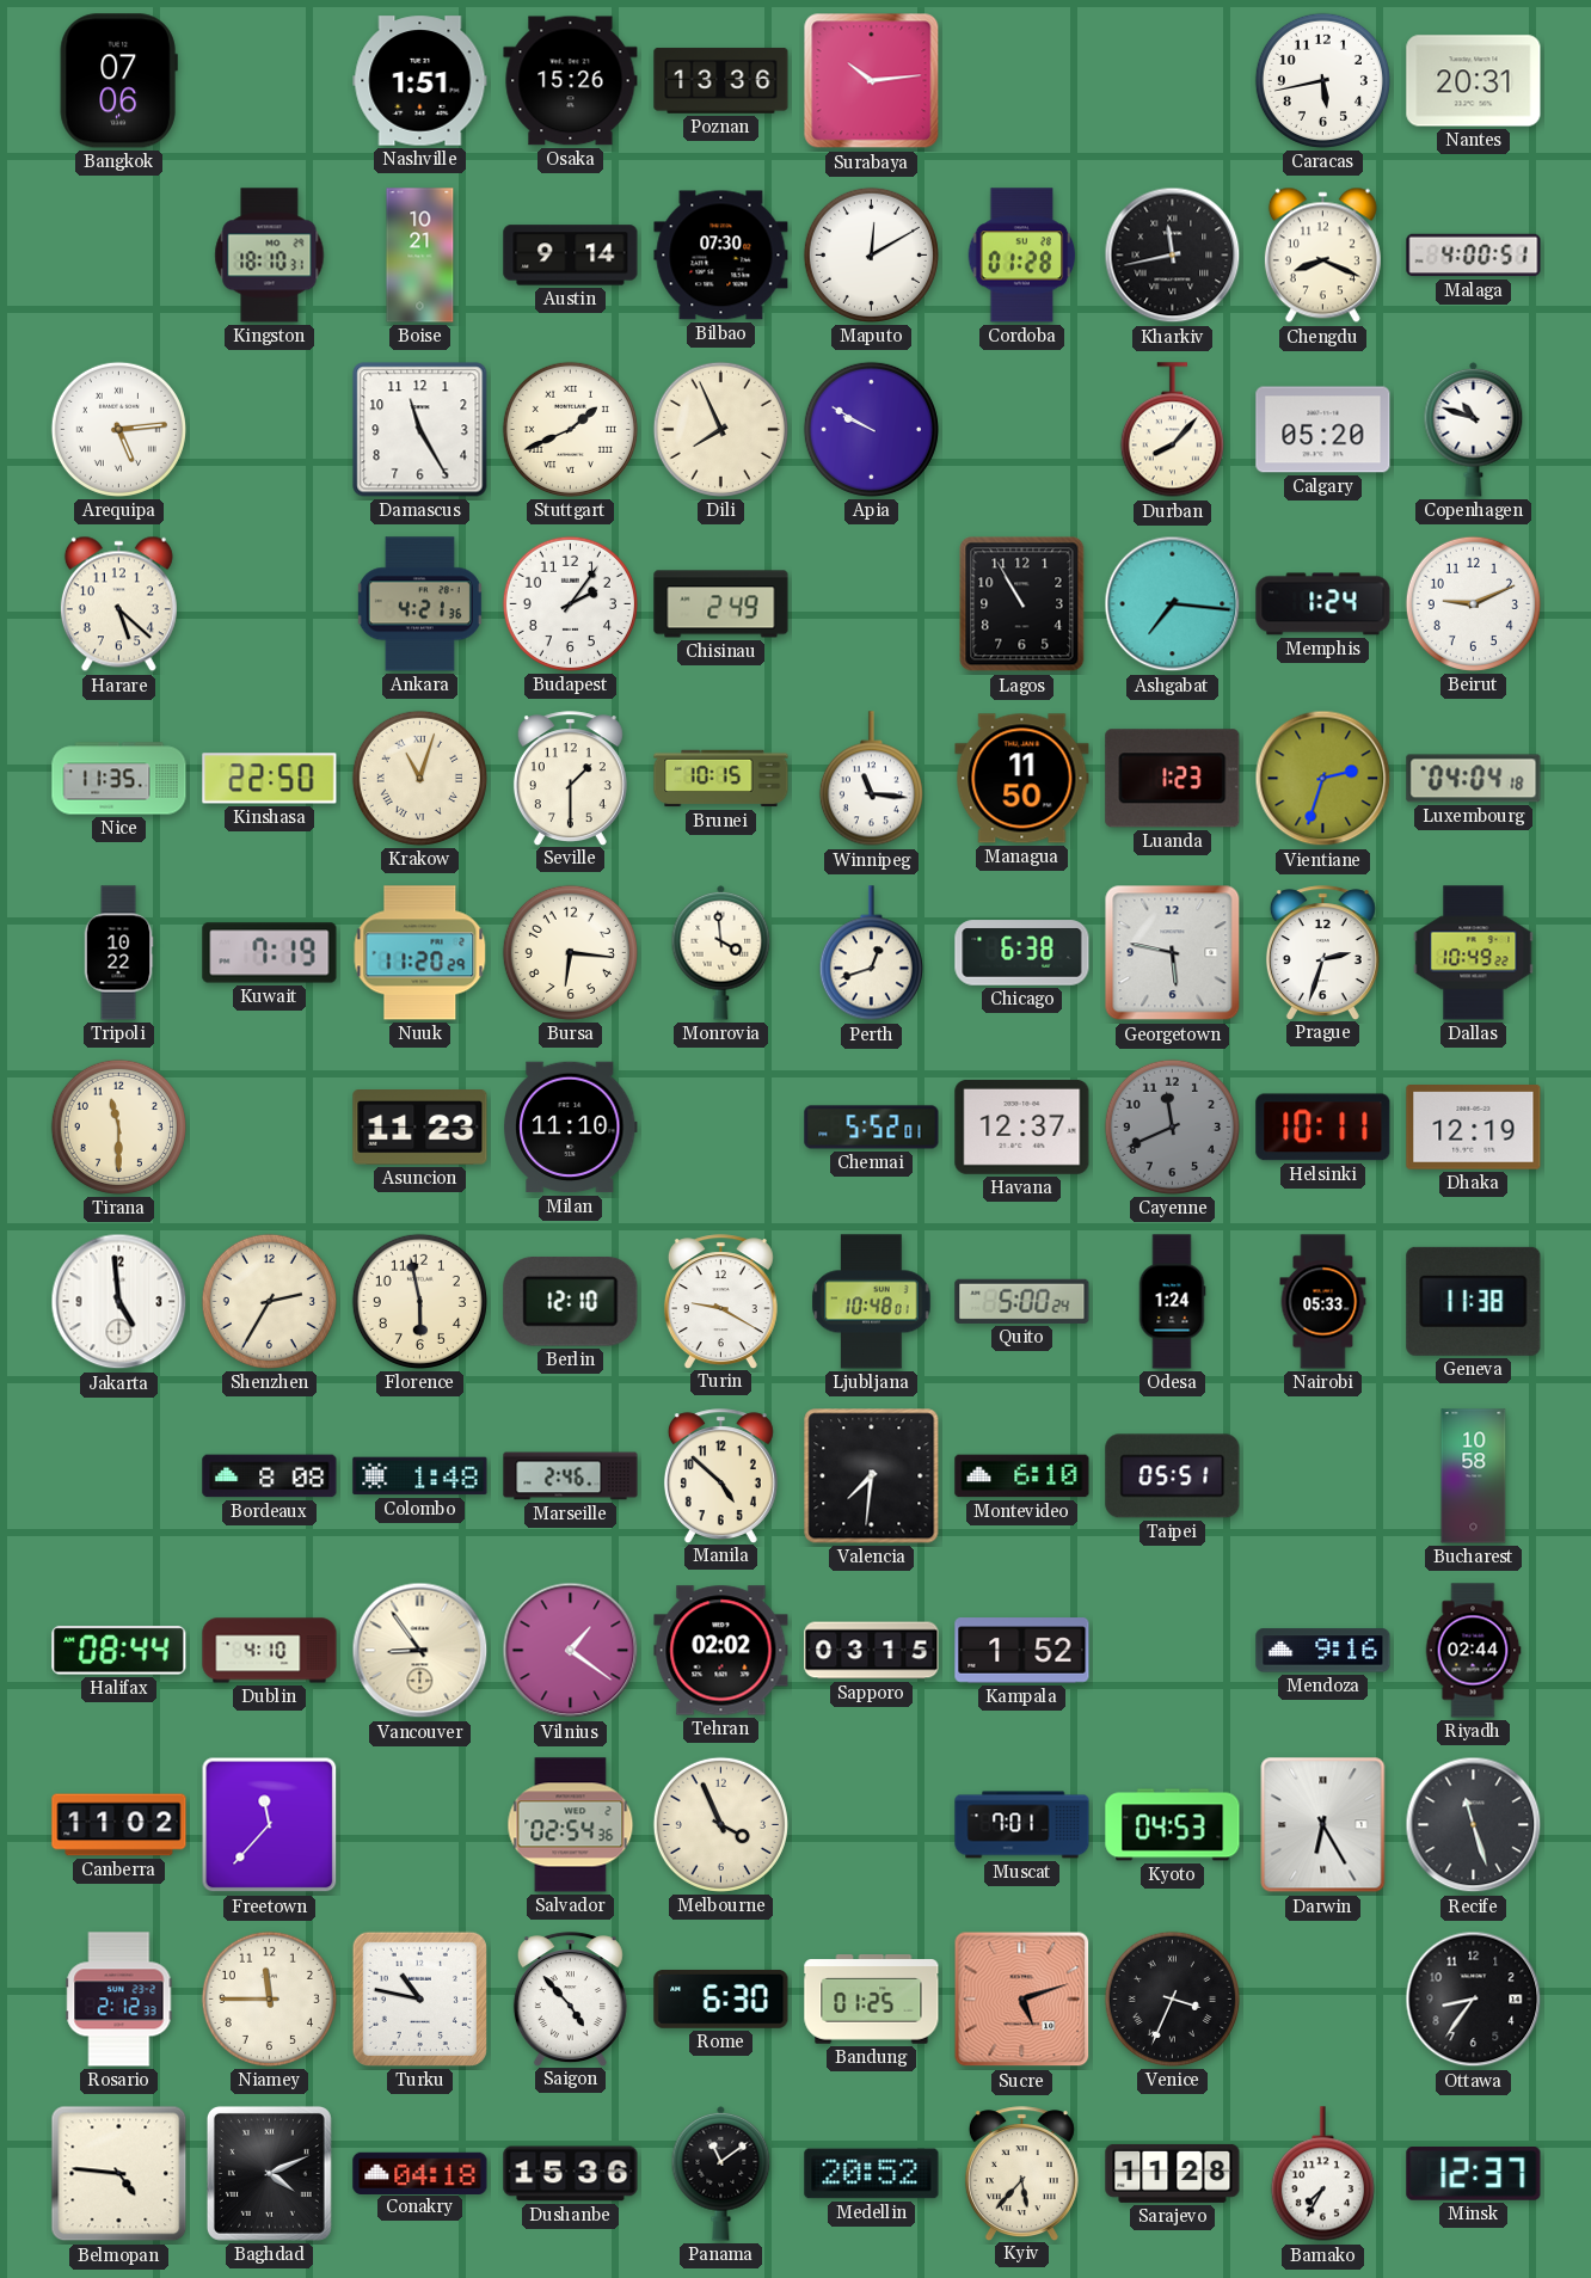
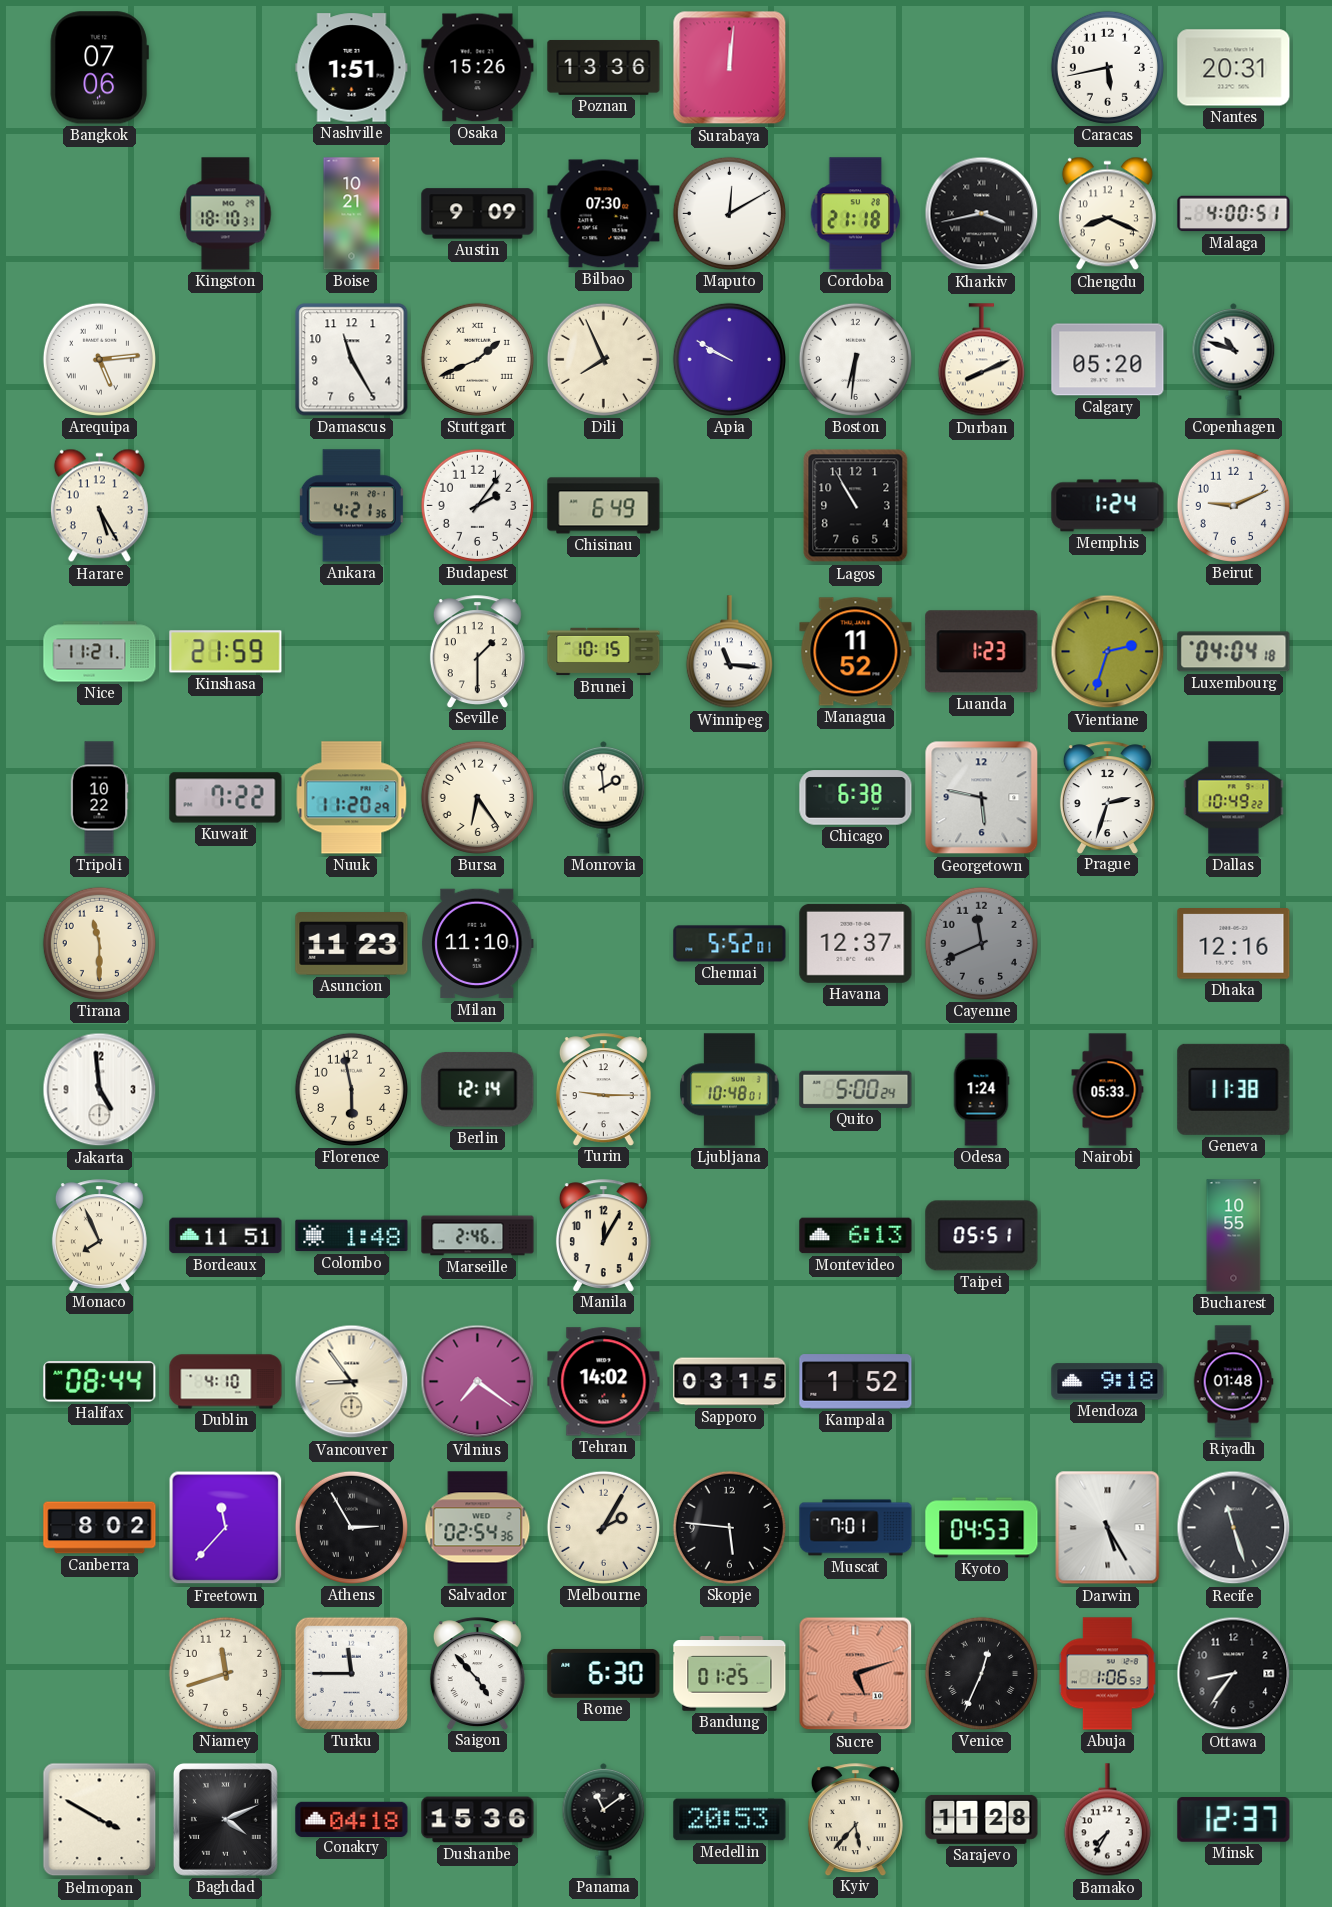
Surabaya: 10:14 -> 12:01
Austin: 9:14 -> 9:09
Cordoba: 01:28 -> 21:18
Kharkiv: 11:43 -> 3:43
Boston: none -> 6:31
Durban: 8:07 -> 8:11
Harare: 5:22 -> 5:25
Chisinau: 2:49 -> 6:49
Ashgabat: 7:16 -> none
Nice: 11:35 -> 11:21
Kinshasa: 22:50 -> 21:59
Krakow: 11:03 -> none
Managua: 11:50 -> 11:52
Kuwait: 7:19 -> 7:22
Bursa: 6:16 -> 6:24
Monrovia: 3:59 -> 1:59
Perth: 12:42 -> none
Helsinki: 10:11 -> none
Dhaka: 12:19 -> 12:16
Shenzhen: 2:35 -> none
Berlin: 12:10 -> 12:14
Turin: 9:20 -> 9:15
Monaco: none -> 7:56
Bordeaux: 8:08 -> 11:51
Manila: 4:52 -> 12:05
Valencia: 7:31 -> none
Montevideo: 6:10 -> 6:13
Bucharest: 10:58 -> 10:55
Vilnius: 1:21 -> 7:21
Tehran: 02:02 -> 14:02
Mendoza: 9:16 -> 9:18
Riyadh: 02:44 -> 01:48
Canberra: 11:02 -> 8:02
Athens: none -> 2:55
Melbourne: 3:56 -> 2:05
Skopje: none -> 5:46
Darwin: 6:25 -> 5:25
Rosario: 2:12 -> none
Niamey: 11:45 -> 11:42
Turku: 10:47 -> 11:45
Venice: 3:34 -> 12:34
Abuja: none -> 1:06
Belmopan: 4:46 -> 3:50
Medellin: 20:52 -> 20:53
